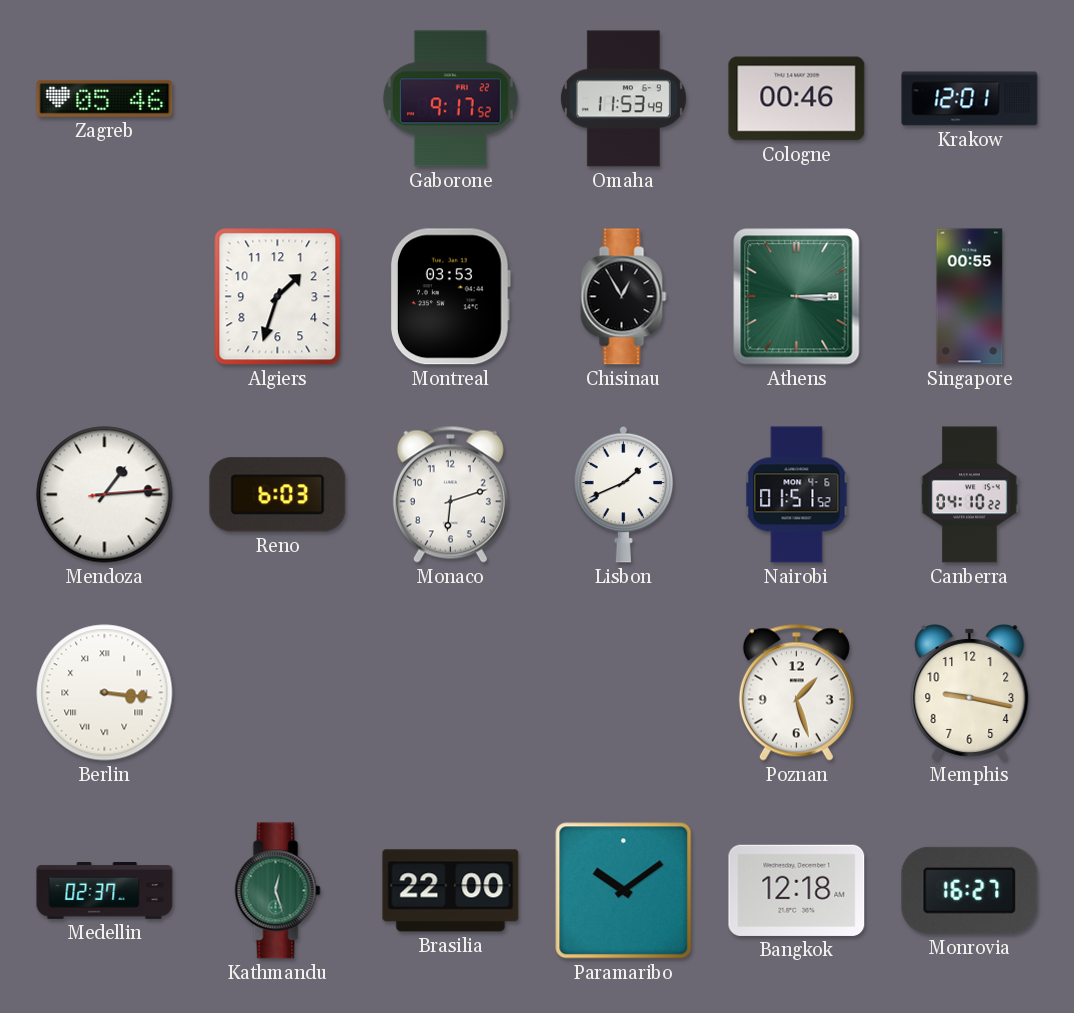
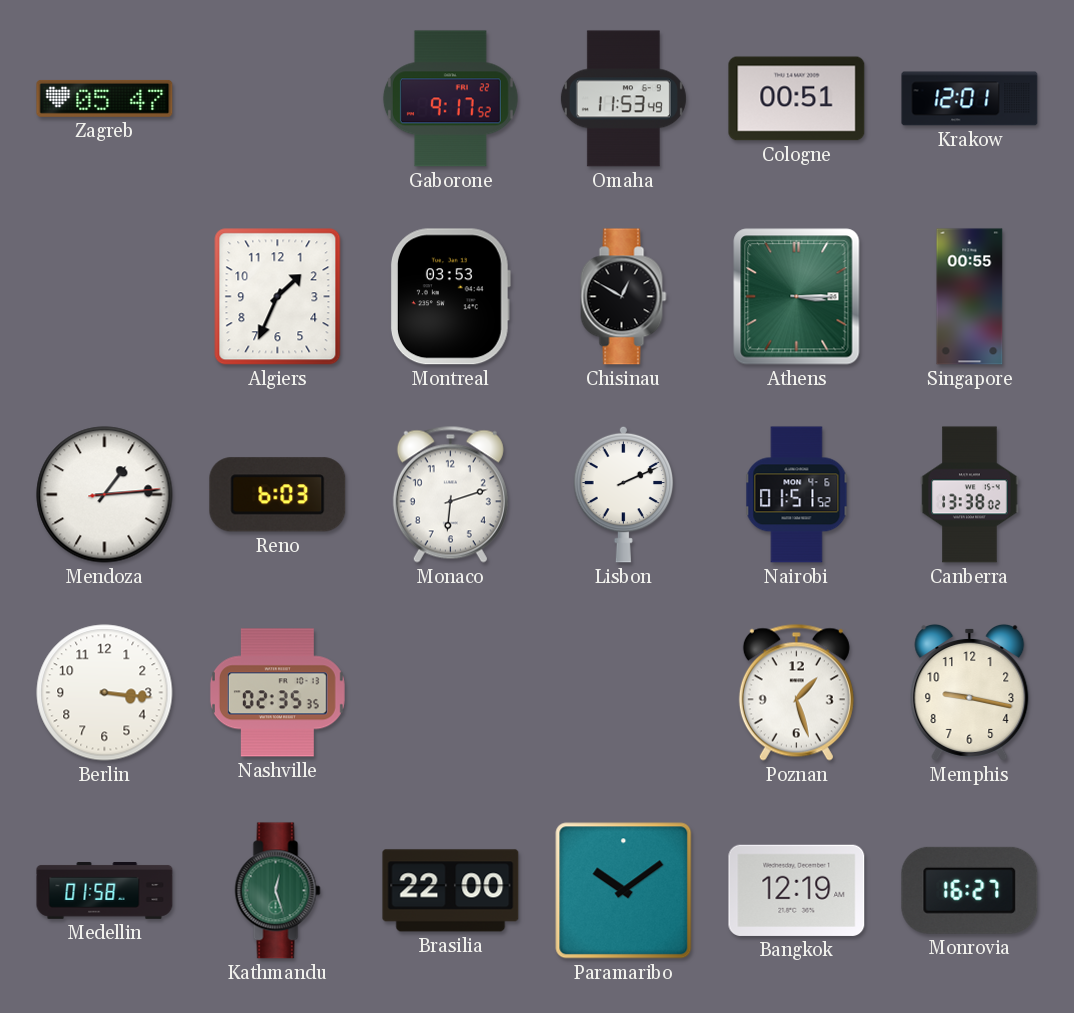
Zagreb: 05:46 -> 05:47
Cologne: 00:46 -> 00:51
Algiers: 1:33 -> 1:34
Chisinau: 12:55 -> 12:50
Lisbon: 1:41 -> 2:11
Canberra: 04:10 -> 13:38
Berlin numerals: Roman -> Arabic
Nashville: none -> 02:35
Medellin: 02:37 -> 01:58
Bangkok: 12:18 -> 12:19
